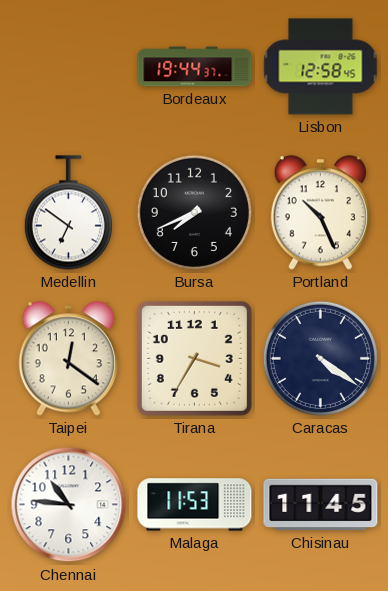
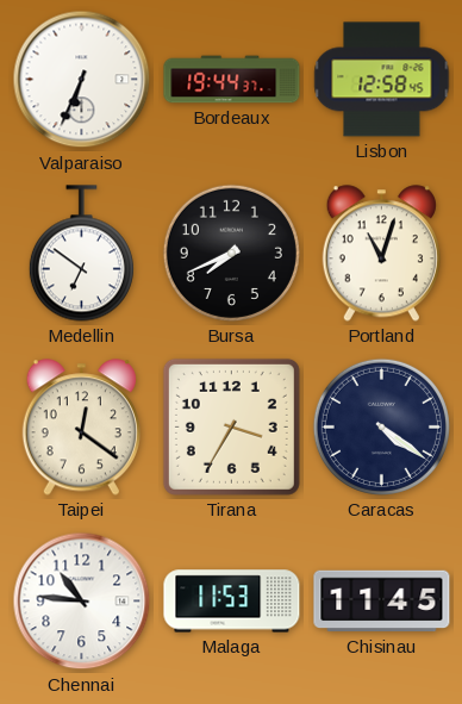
Valparaiso: none -> 6:34
Portland: 10:26 -> 11:03
